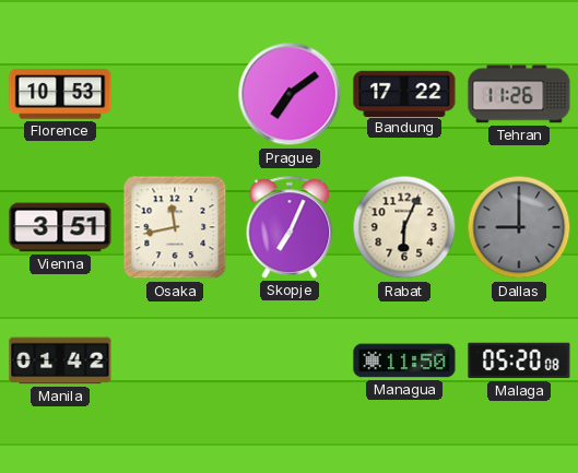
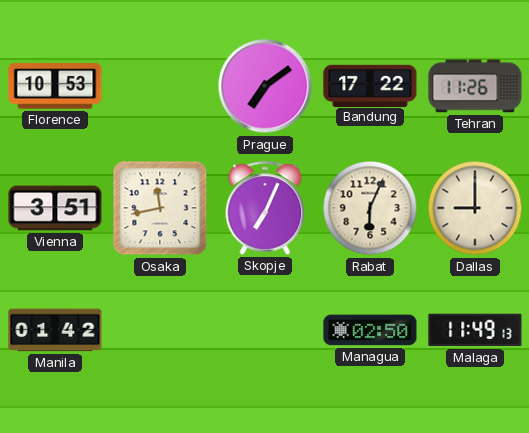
Dallas dial: grey -> cream
Managua: 11:50 -> 02:50
Malaga: 05:20 -> 11:49
